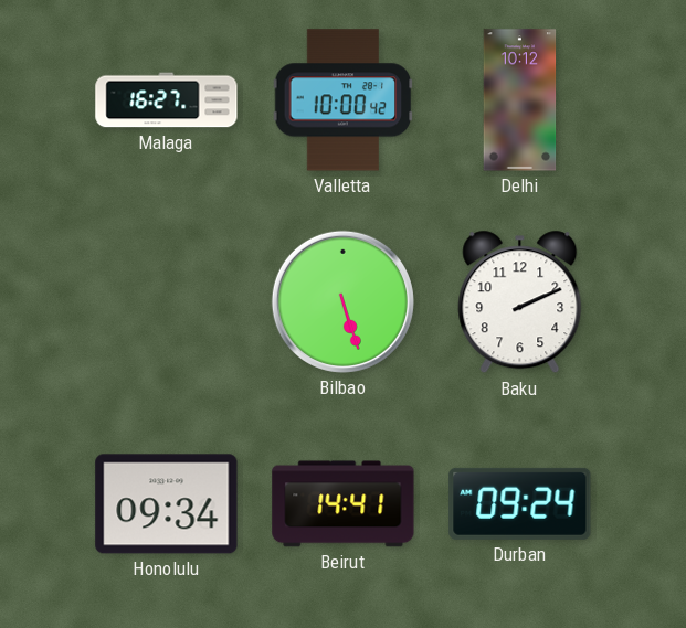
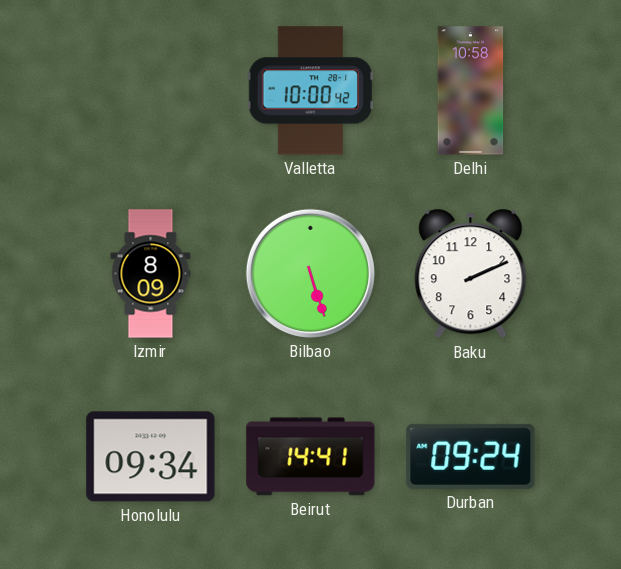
Malaga: 16:27 -> none
Delhi: 10:12 -> 10:58
Izmir: none -> 8:09
